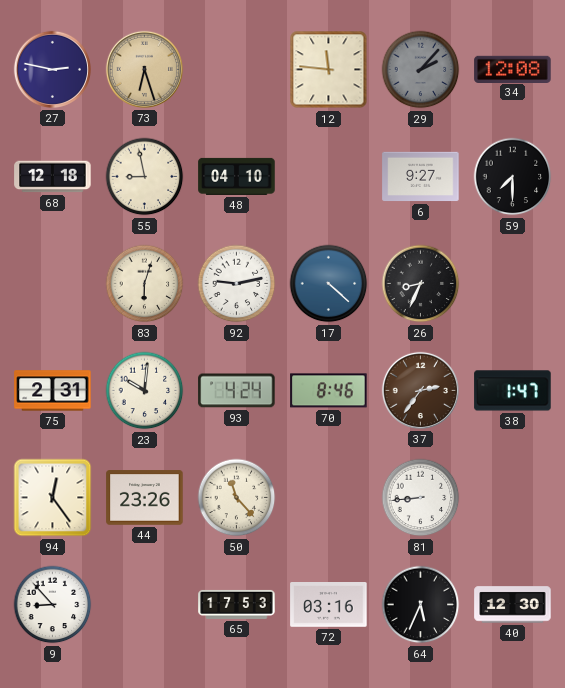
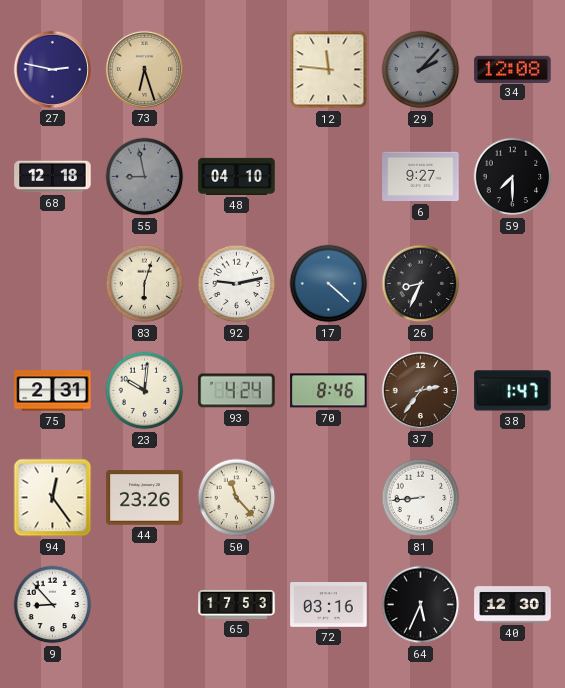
55 dial: cream -> grey
